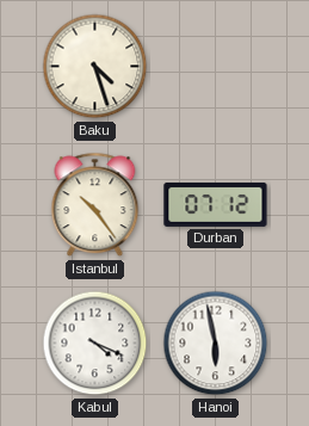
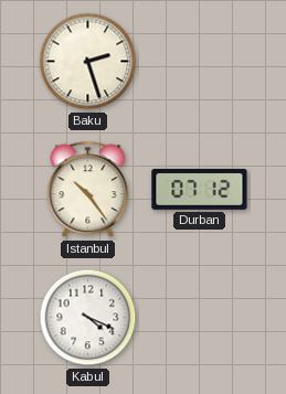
Baku: 4:27 -> 2:27
Hanoi: 5:58 -> none
